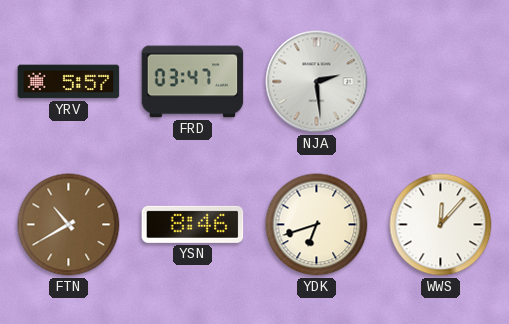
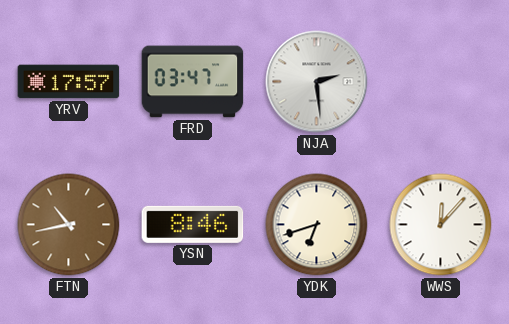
YRV: 5:57 -> 17:57
FTN: 10:40 -> 10:43
